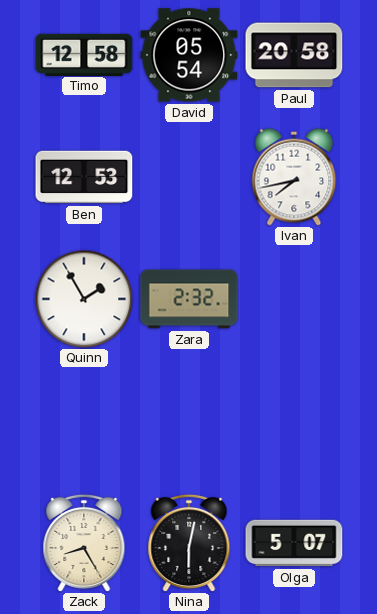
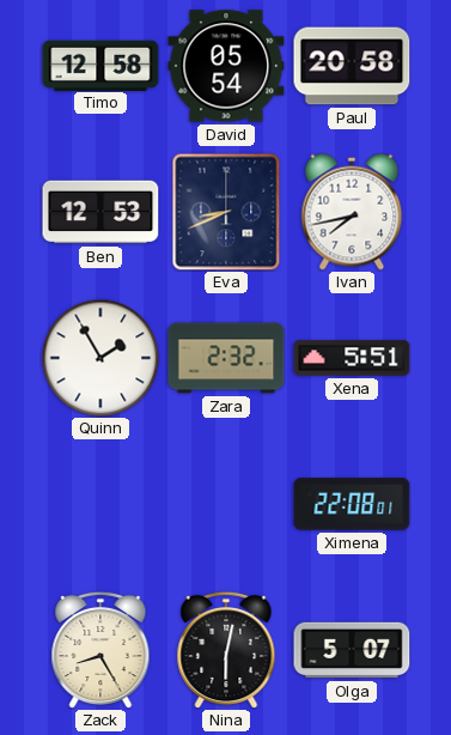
Eva: none -> 8:41
Xena: none -> 5:51
Ximena: none -> 22:08
